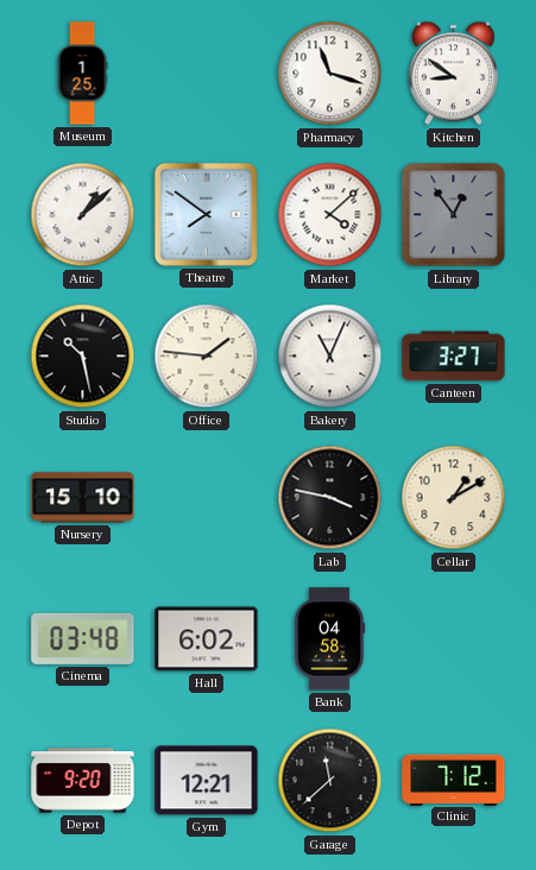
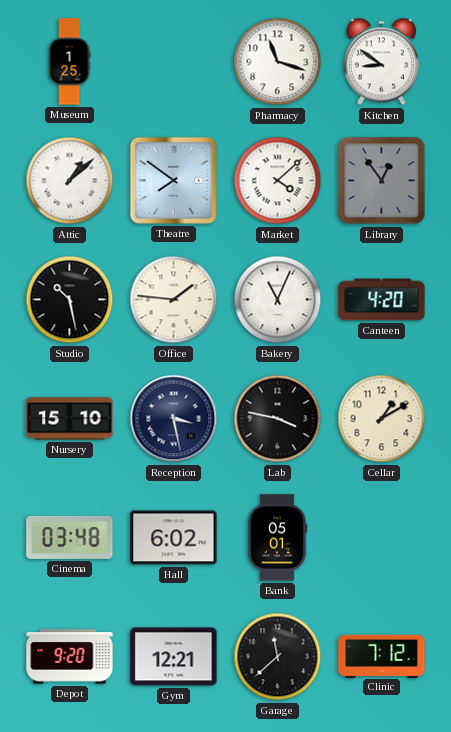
Canteen: 3:27 -> 4:20
Reception: none -> 3:28
Bank: 04:58 -> 05:01
